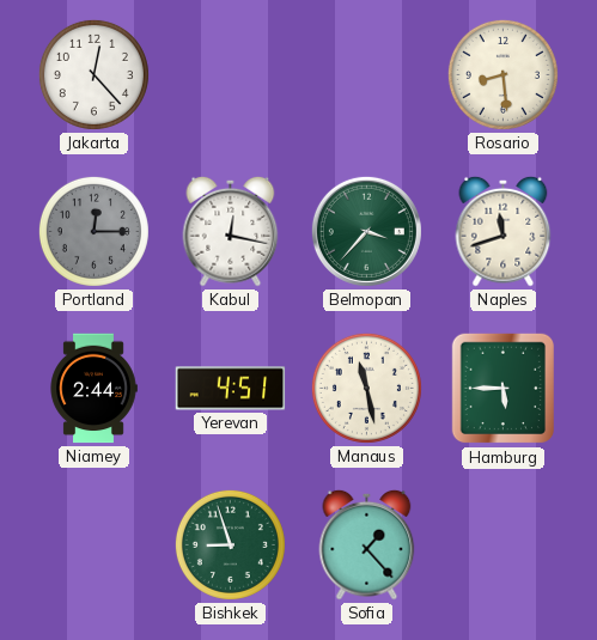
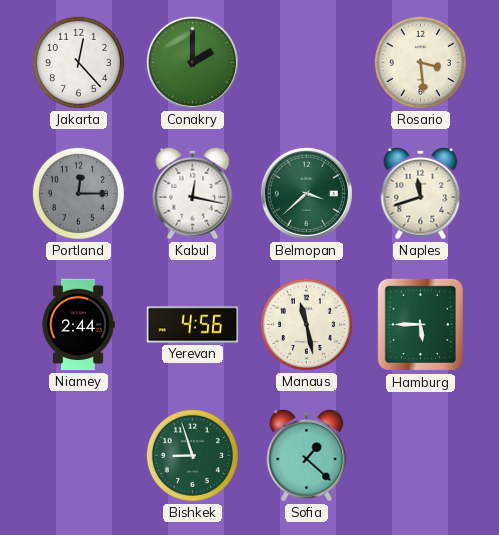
Conakry: none -> 2:00
Rosario: 8:29 -> 3:29
Belmopan: 3:37 -> 3:38
Yerevan: 4:51 -> 4:56
Sofia: 1:23 -> 1:22
